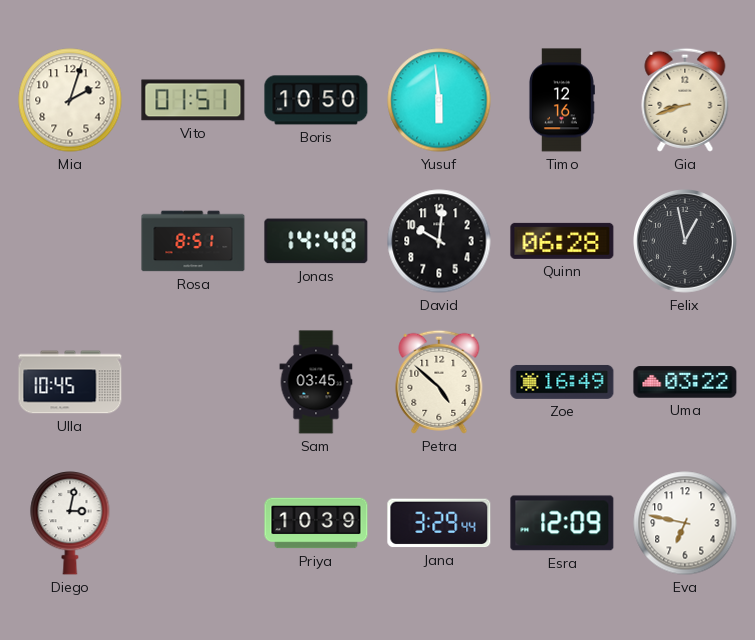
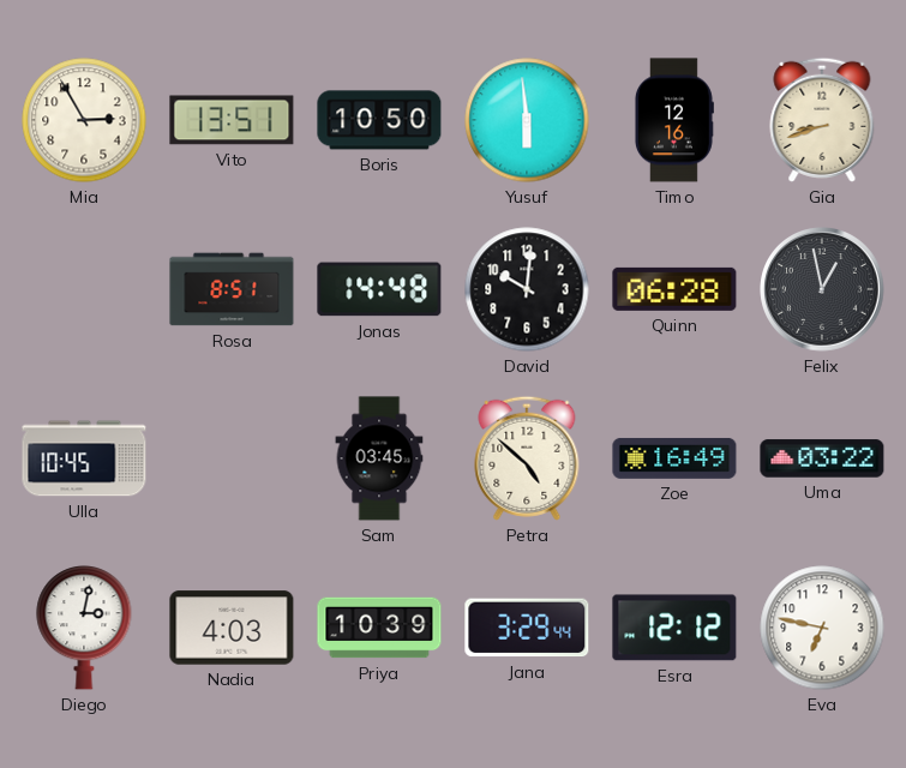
Mia: 2:03 -> 2:55
Vito: 01:51 -> 13:51
Nadia: none -> 4:03
Esra: 12:09 -> 12:12
